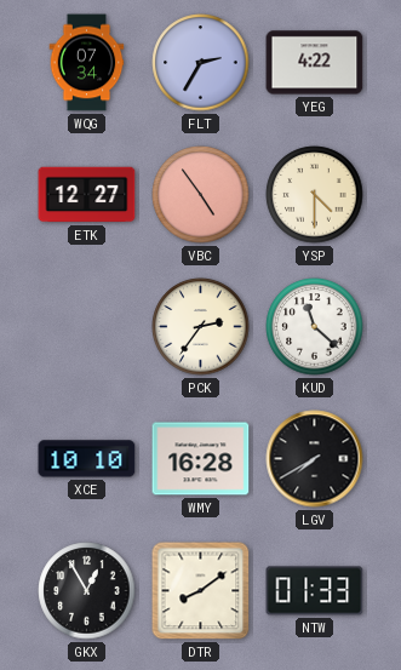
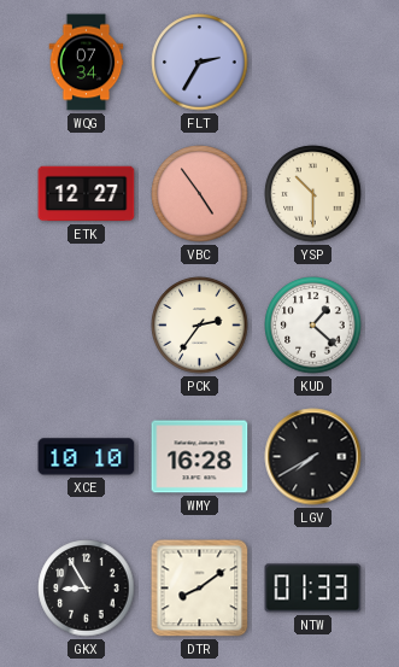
YEG: 4:22 -> none
YSP: 4:30 -> 10:30
KUD: 11:22 -> 1:22
GKX: 12:55 -> 8:55
